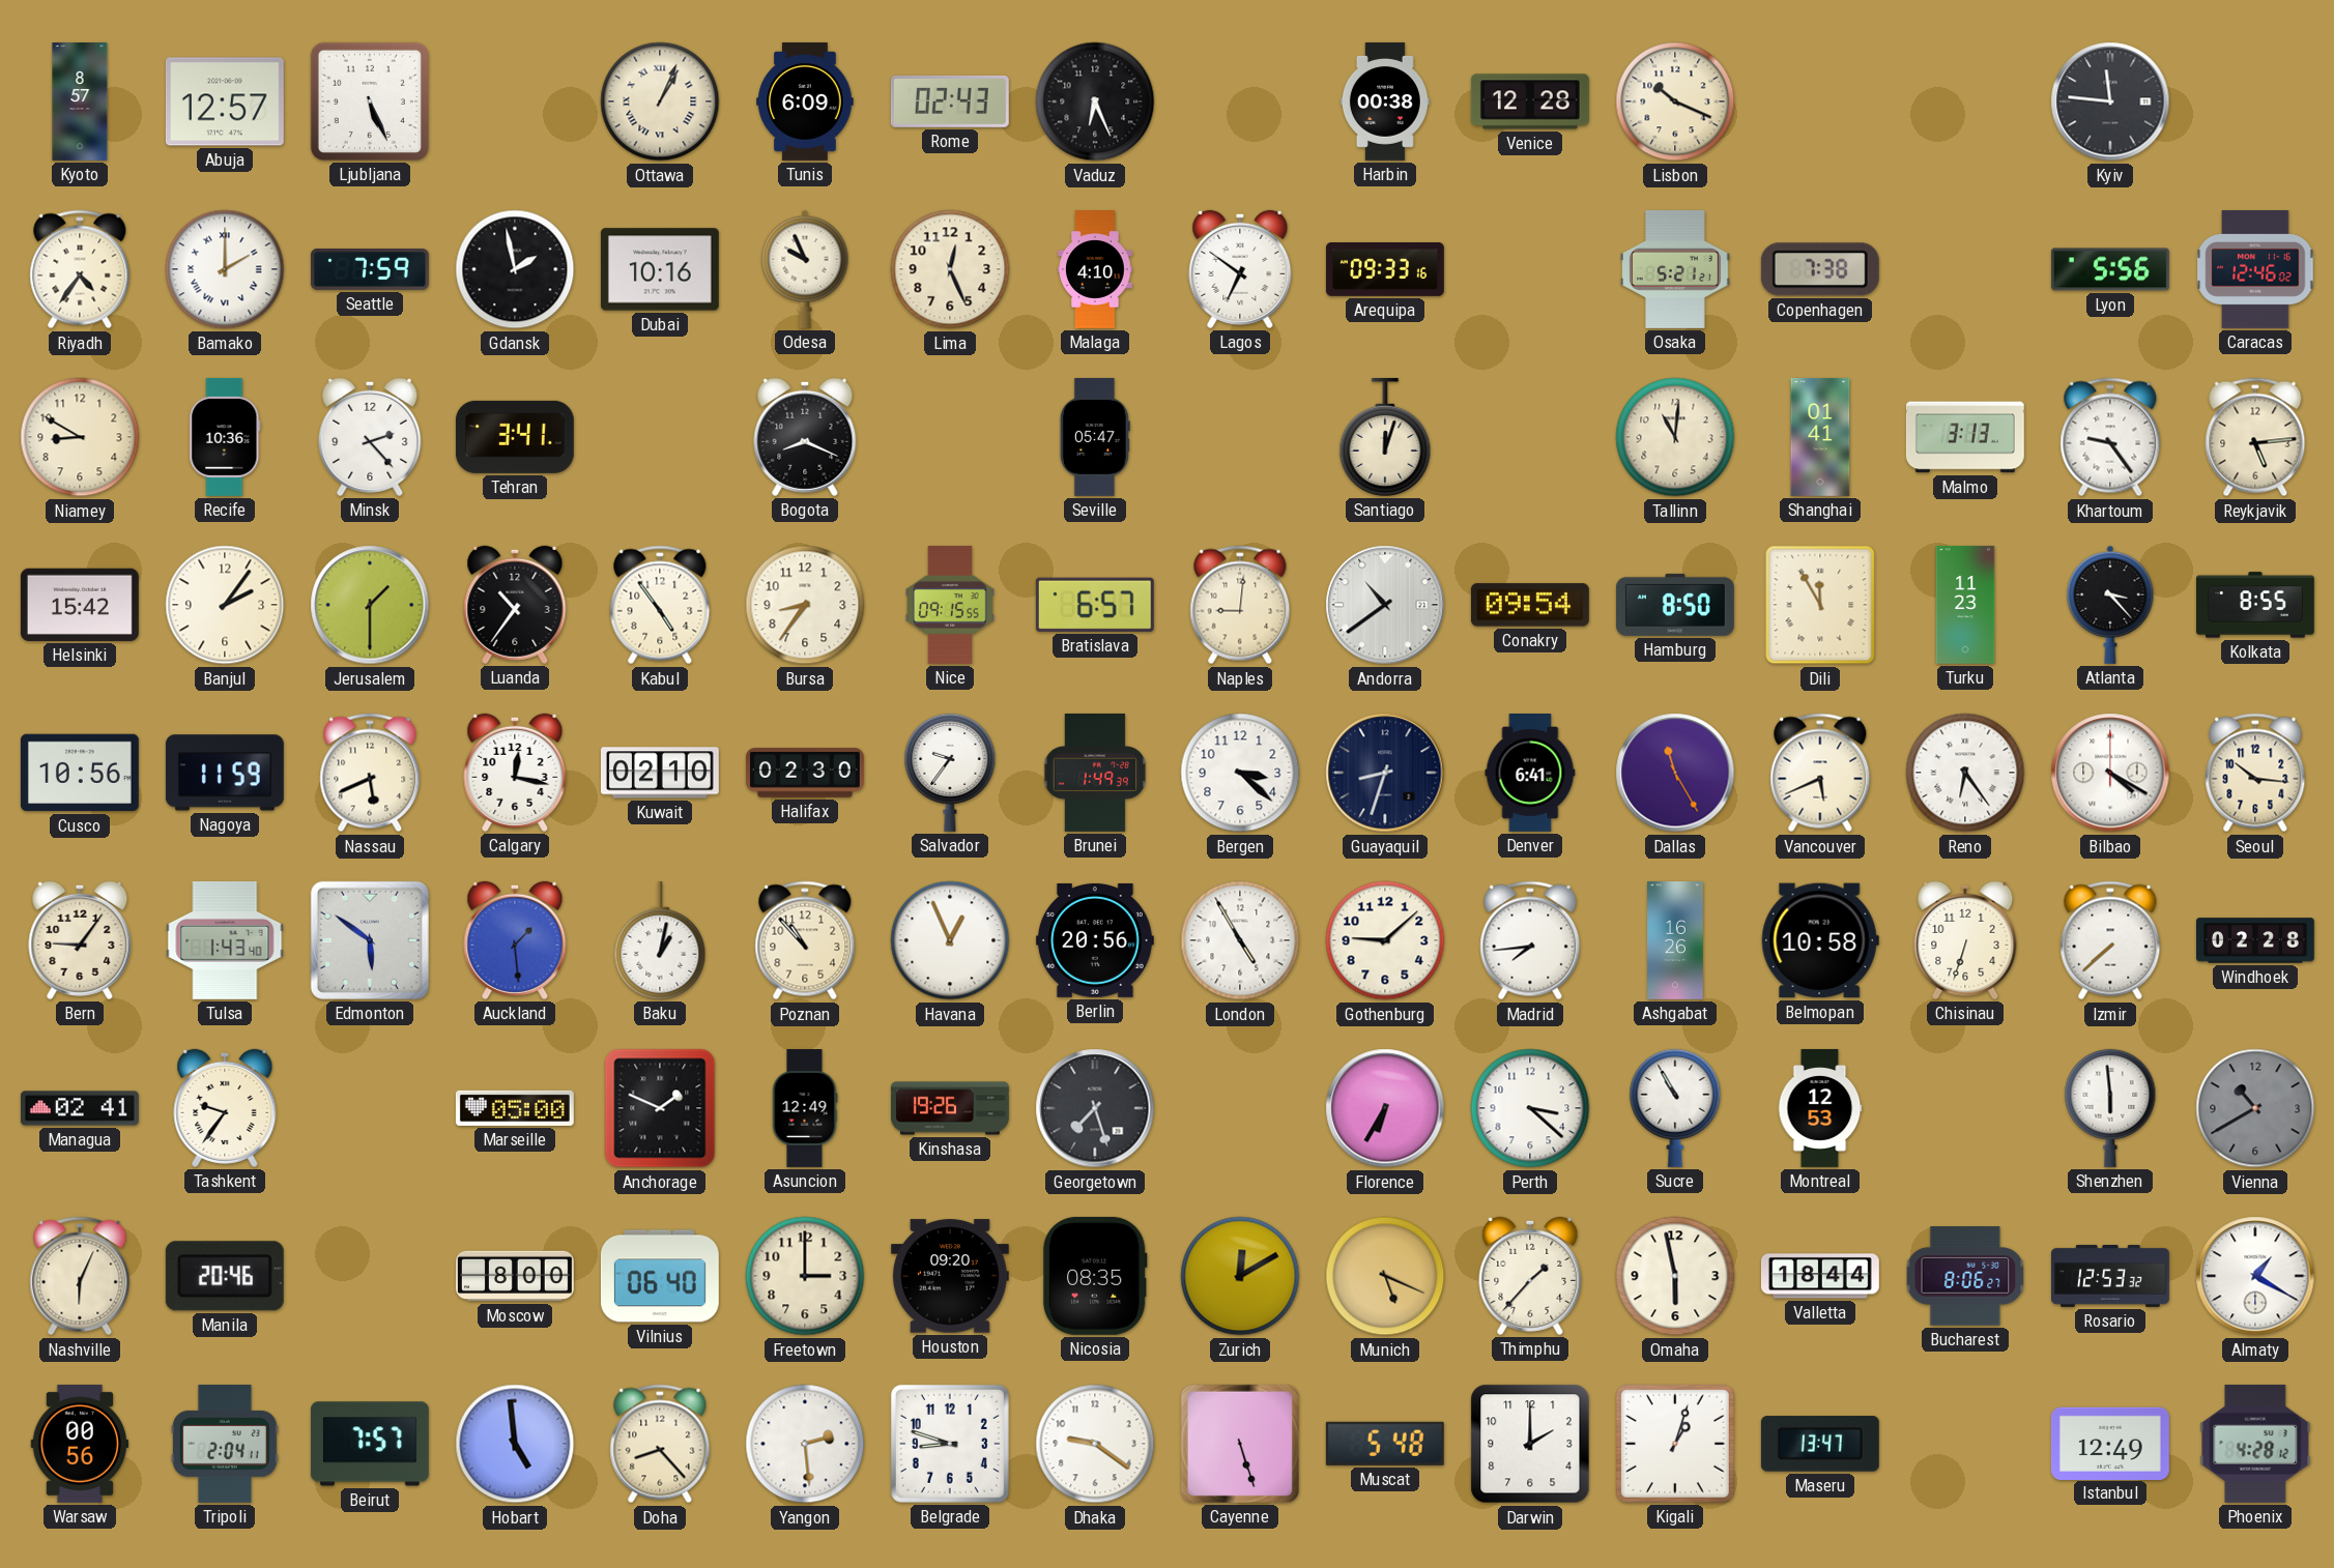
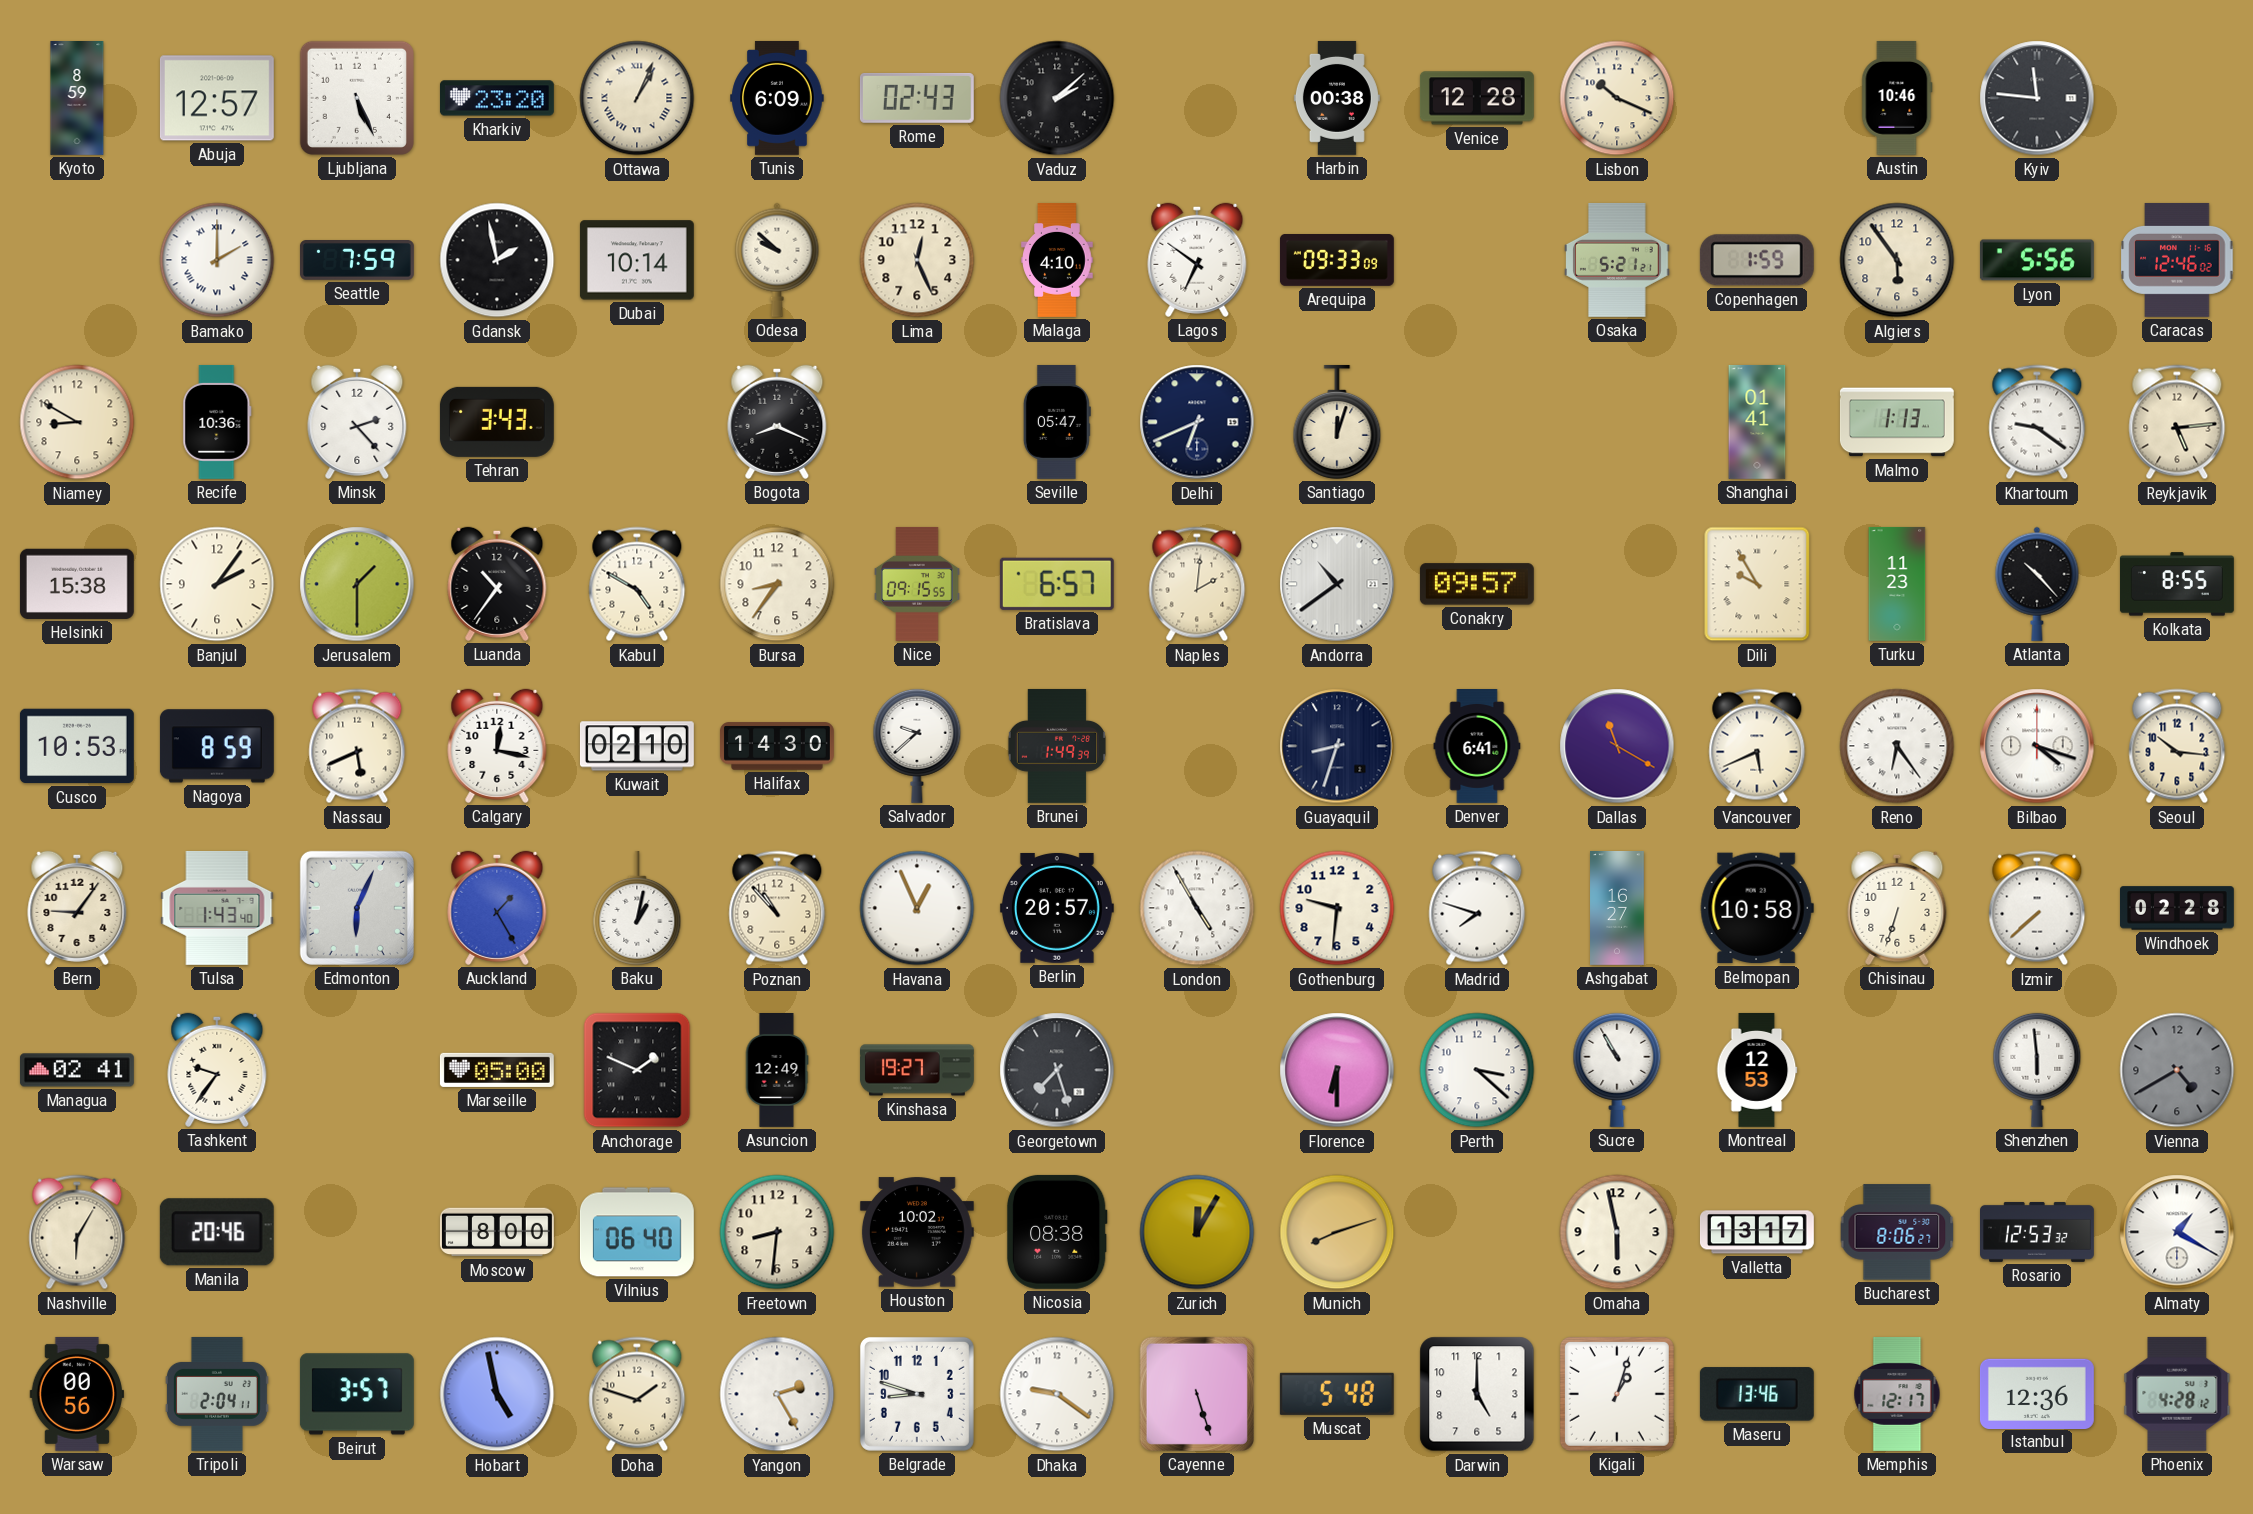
Kyoto: 8:57 -> 8:59
Kharkiv: none -> 23:20
Vaduz: 6:26 -> 2:08
Austin: none -> 10:46
Riyadh: 4:36 -> none
Dubai: 10:16 -> 10:14
Odesa: 9:56 -> 9:52
Arequipa: 09:33:16 -> 09:33:09
Copenhagen: 7:38 -> 1:59
Algiers: none -> 5:54
Tehran: 3:41 -> 3:43
Delhi: none -> 6:41
Tallinn: 11:01 -> none
Malmo: 3:13 -> 1:13
Khartoum: 9:24 -> 9:21
Helsinki: 15:42 -> 15:38
Kabul: 4:54 -> 4:50
Naples: 9:01 -> 2:01
Conakry: 09:54 -> 09:57
Hamburg: 8:50 -> none
Dili: 11:55 -> 9:55
Atlanta: 3:23 -> 10:23
Cusco: 10:56 -> 10:53
Nagoya: 11:59 -> 8:59
Halifax: 02:30 -> 14:30
Salvador: 9:36 -> 9:38
Bergen: 3:22 -> none
Dallas: 11:25 -> 11:20
Bilbao: 4:20 -> 4:18
Edmonton: 5:51 -> 6:04
Auckland: 1:29 -> 1:25
Berlin: 20:56 -> 20:57
Gothenburg: 9:08 -> 9:31
Madrid: 7:44 -> 7:48
Ashgabat: 16:26 -> 16:27
Kinshasa: 19:26 -> 19:27
Florence: 6:35 -> 6:30
Vienna: 10:40 -> 4:40
Nashville: 6:04 -> 6:05
Freetown: 3:00 -> 8:31
Houston: 09:20 -> 10:02
Nicosia: 08:35 -> 08:38
Zurich: 12:10 -> 12:05
Munich: 5:19 -> 8:12
Thimphu: 1:37 -> none
Valletta: 18:44 -> 13:17
Beirut: 7:57 -> 3:57
Hobart: 4:59 -> 4:58
Doha: 8:23 -> 1:48
Yangon: 2:29 -> 2:25
Darwin: 2:00 -> 5:00
Maseru: 13:47 -> 13:46
Memphis: none -> 12:17
Istanbul: 12:49 -> 12:36
